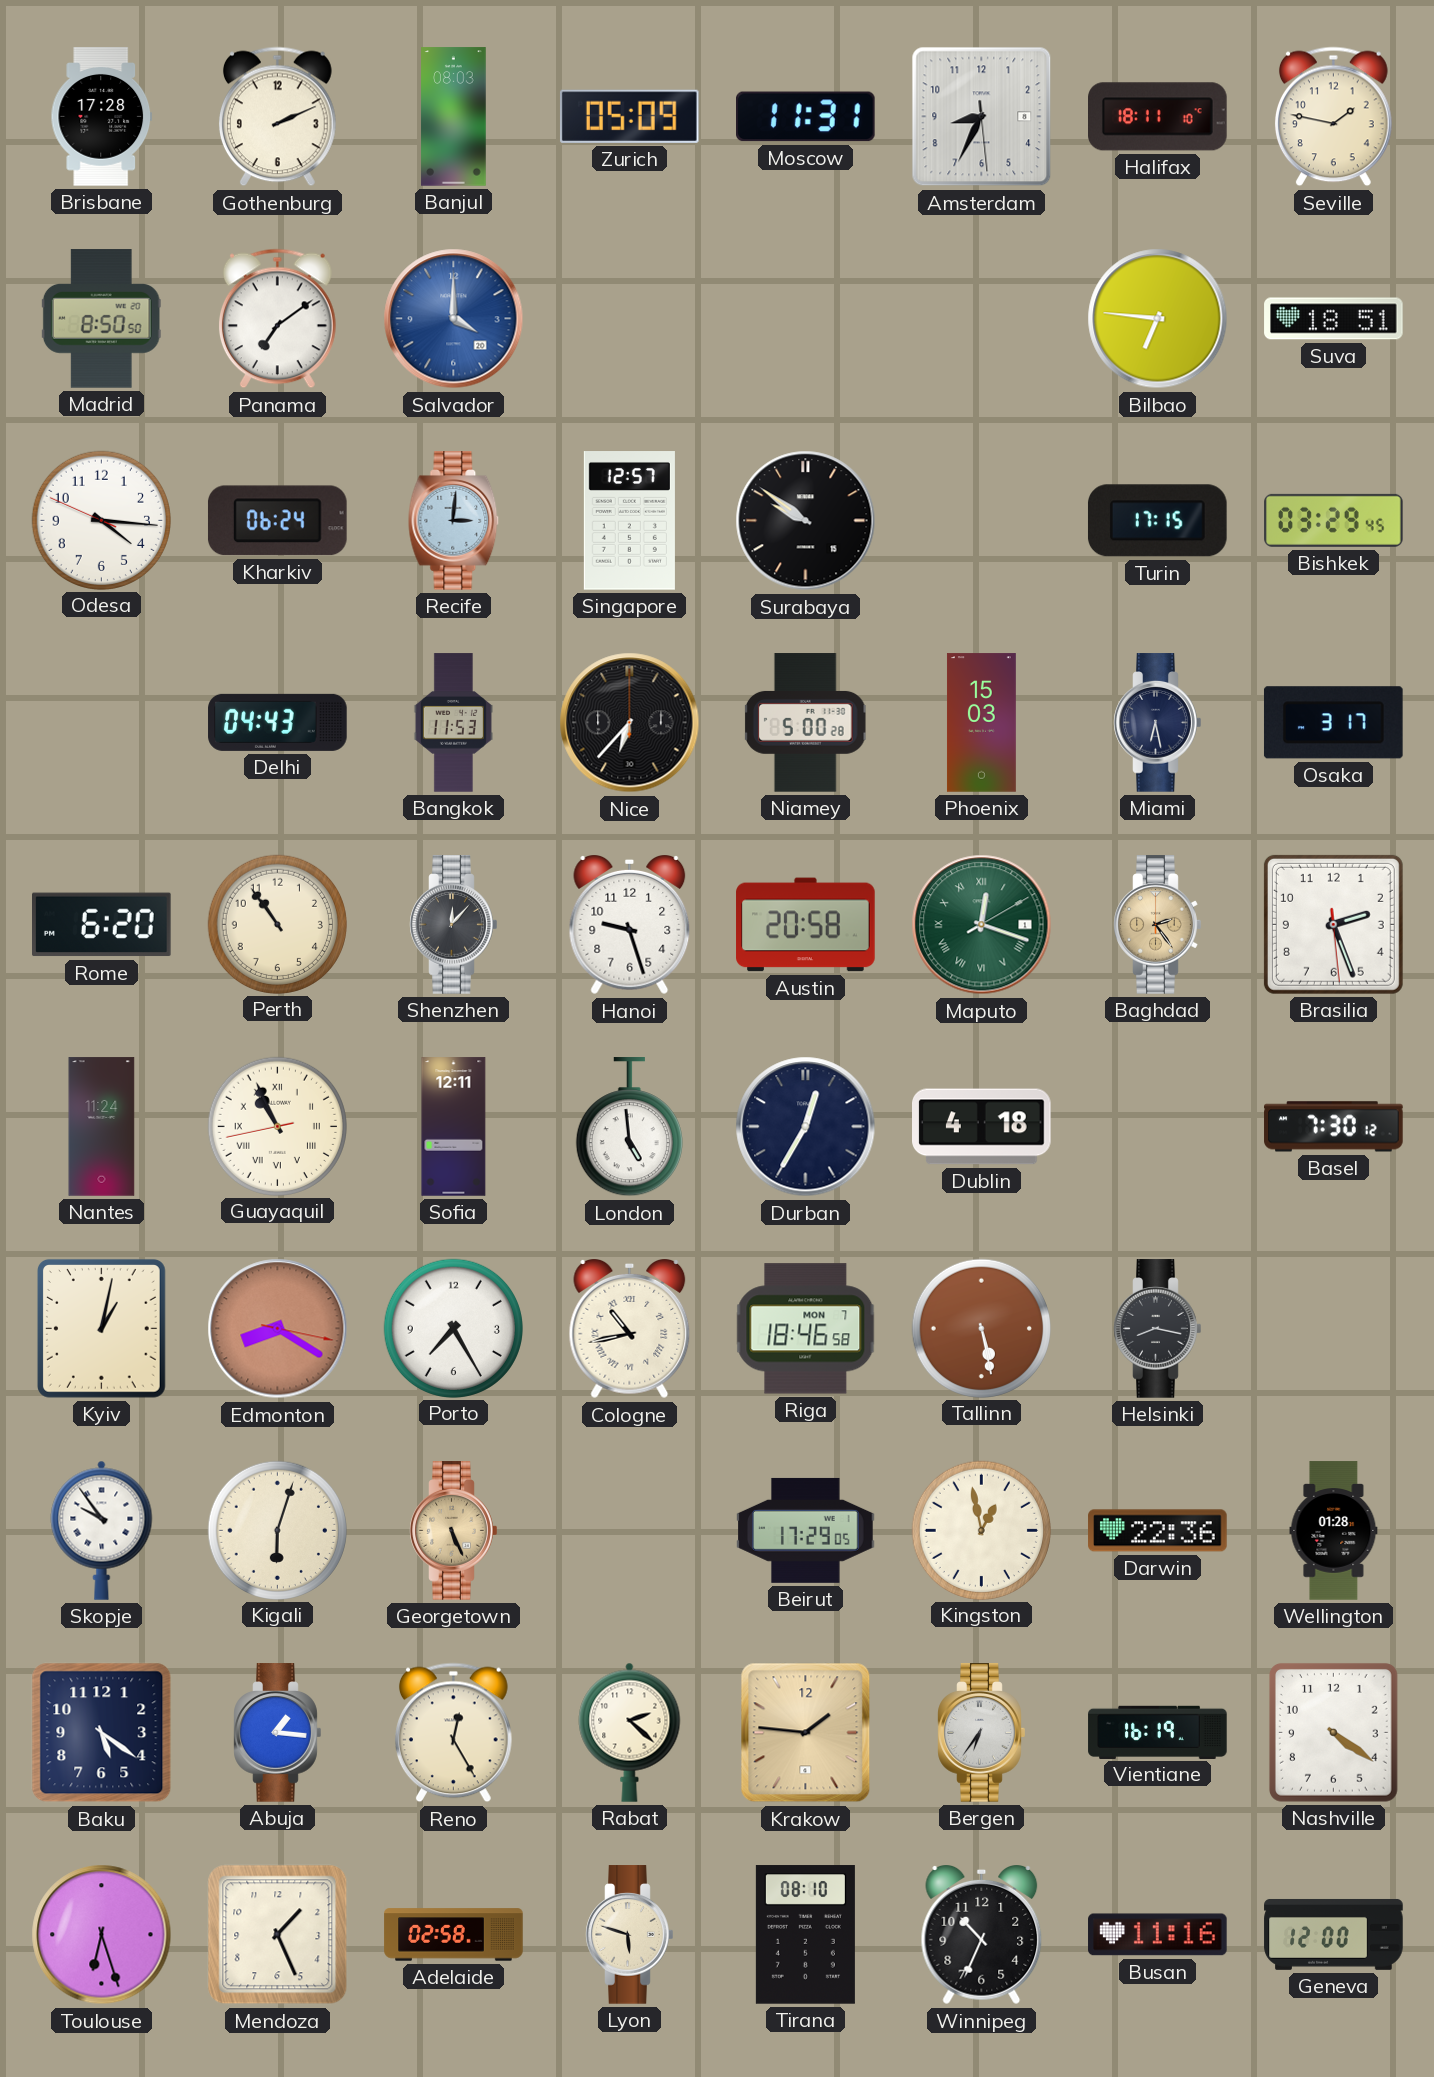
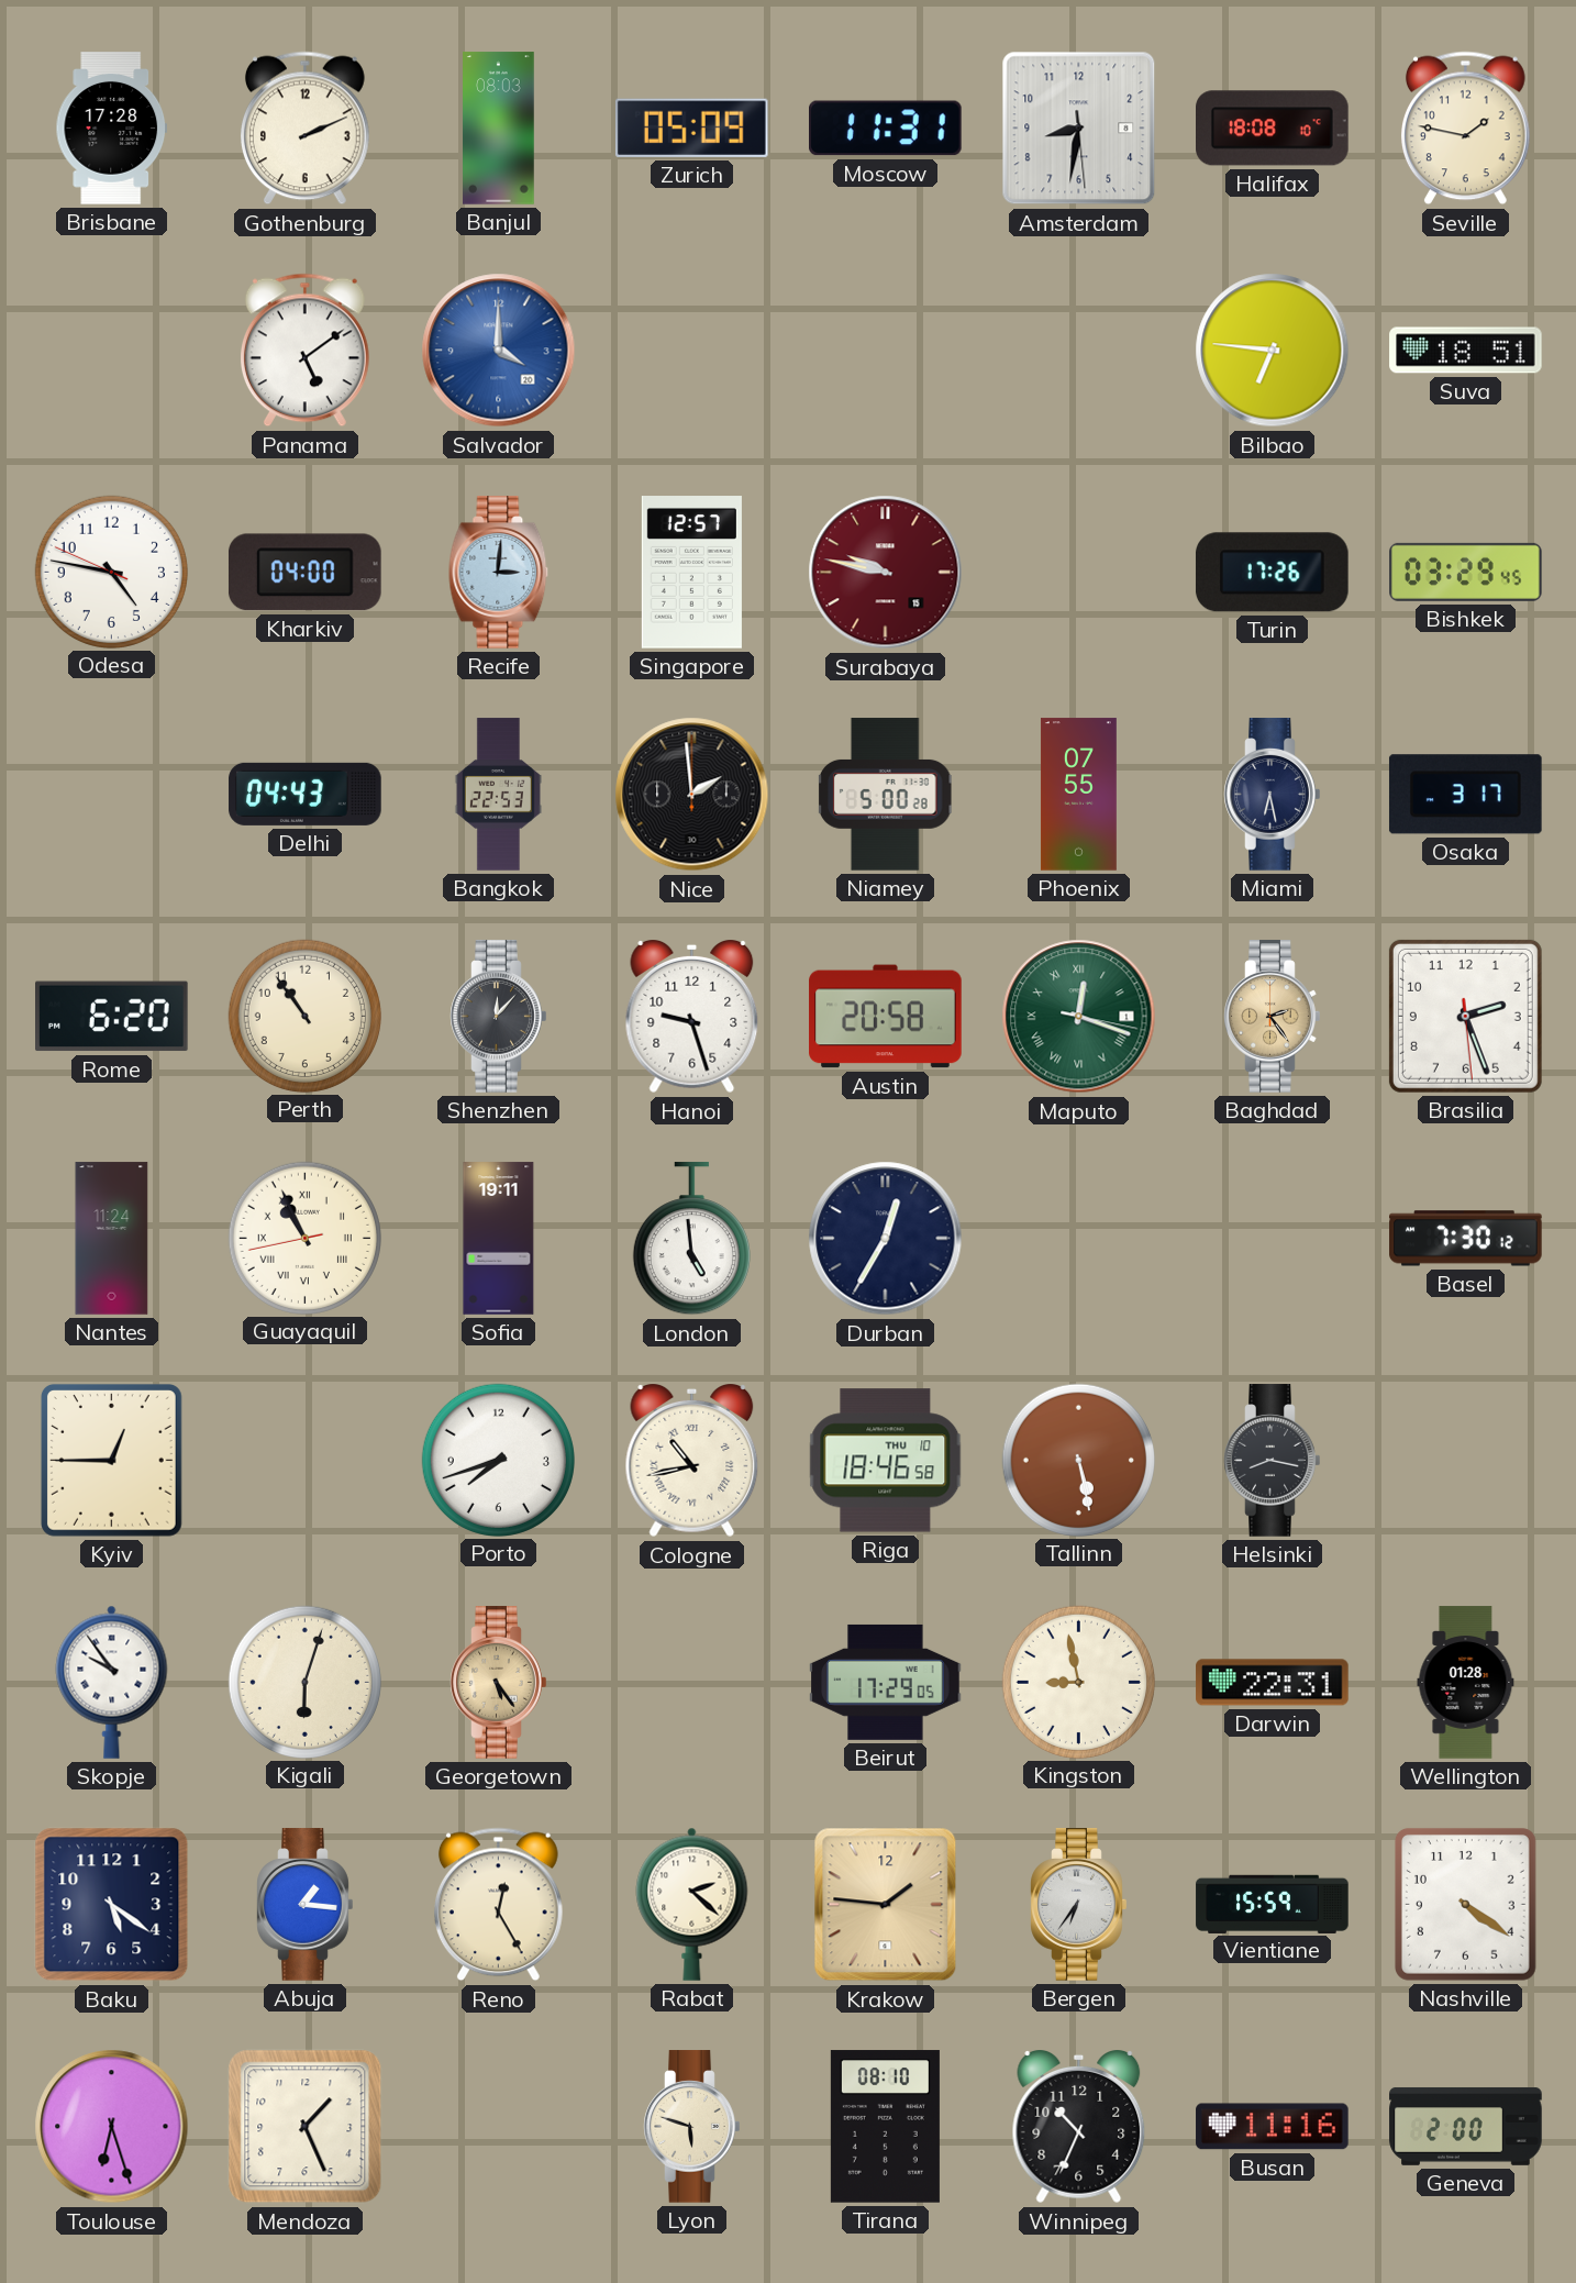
Amsterdam: 8:34 -> 8:31
Halifax: 18:11 -> 18:08
Madrid: 8:50 -> none
Panama: 7:09 -> 5:09
Odesa: 4:15 -> 4:46
Kharkiv: 06:24 -> 04:00
Surabaya: 9:51 -> 9:47
Surabaya dial: black -> burgundy
Turin: 17:15 -> 17:26
Bangkok: 11:53 -> 22:53
Nice: 6:37 -> 1:59
Phoenix: 15:03 -> 07:55
Maputo: 12:18:10 -> 12:18:17
Sofia: 12:11 -> 19:11
Dublin: 4:18 -> none
Kyiv: 1:02 -> 12:45
Edmonton: 8:20 -> none
Porto: 7:25 -> 7:42
Riga date: MON 7 -> THU 10
Georgetown: 5:26 -> 5:24
Kingston: 12:58 -> 8:58
Darwin: 22:36 -> 22:31
Vientiane: 16:19 -> 15:59
Adelaide: 02:58 -> none
Geneva: 12:00 -> 2:00
